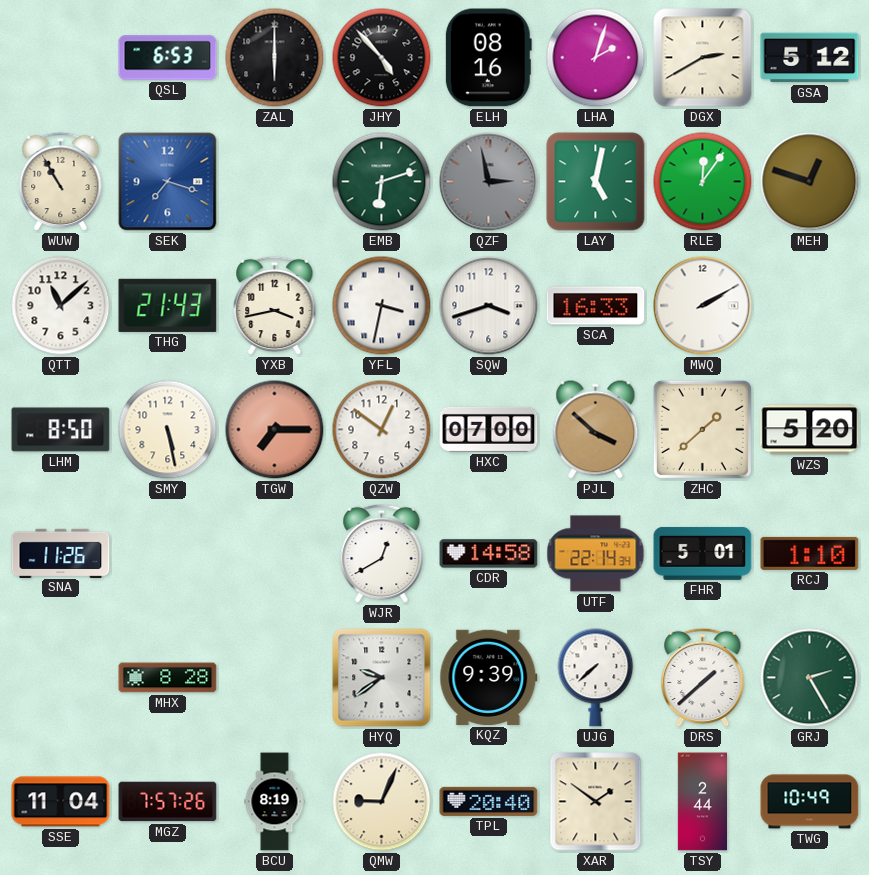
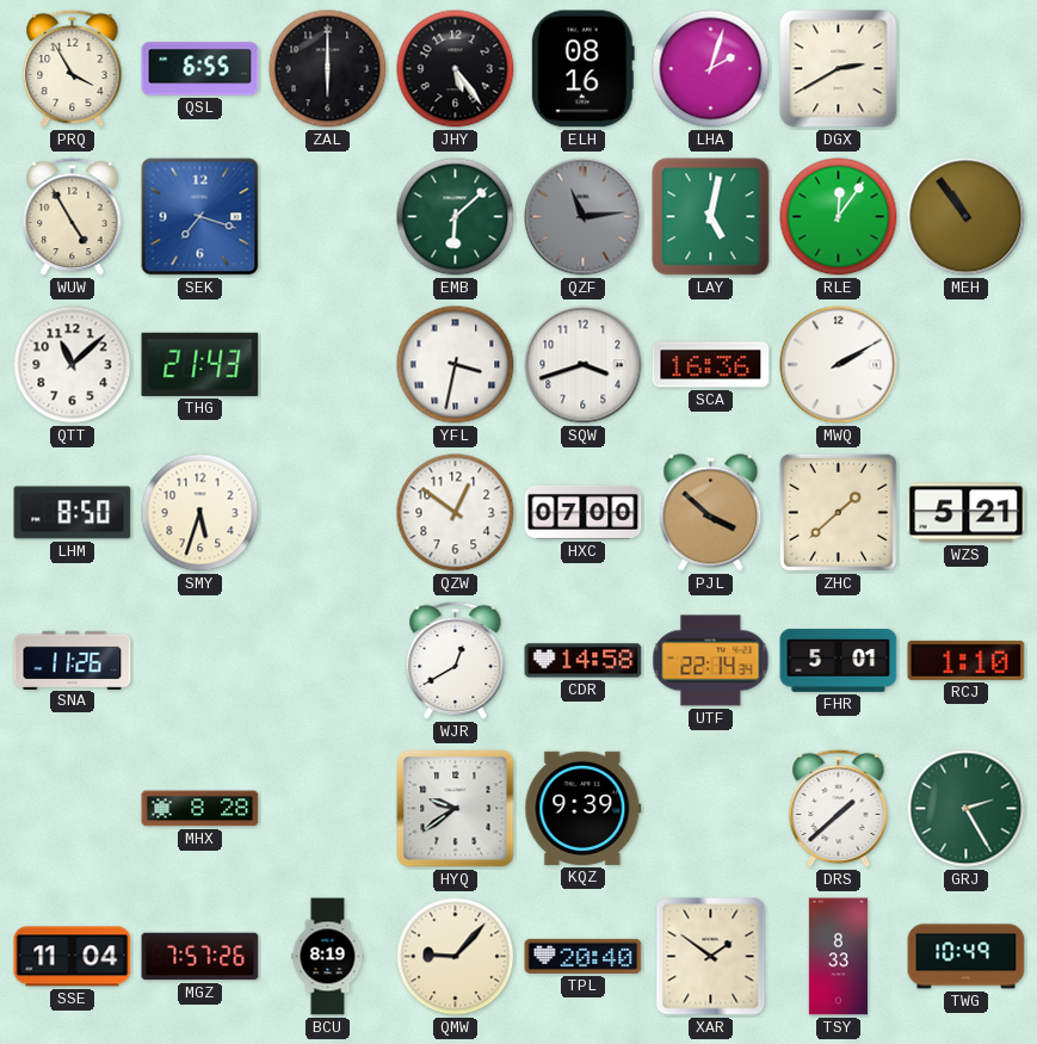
PRQ: none -> 3:55
QSL: 6:53 -> 6:55
JHY: 4:53 -> 5:24
GSA: 5:12 -> none
WUW: 10:55 -> 4:55
EMB: 6:12 -> 6:08
QZF: 2:58 -> 11:14
MEH: 12:48 -> 10:54
YXB: 3:43 -> none
SCA: 16:33 -> 16:36
SMY: 5:28 -> 5:33
TGW: 7:15 -> none
WZS: 5:20 -> 5:21
UJG: 7:38 -> none
QMW: 9:04 -> 9:07
TSY: 2:44 -> 8:33
